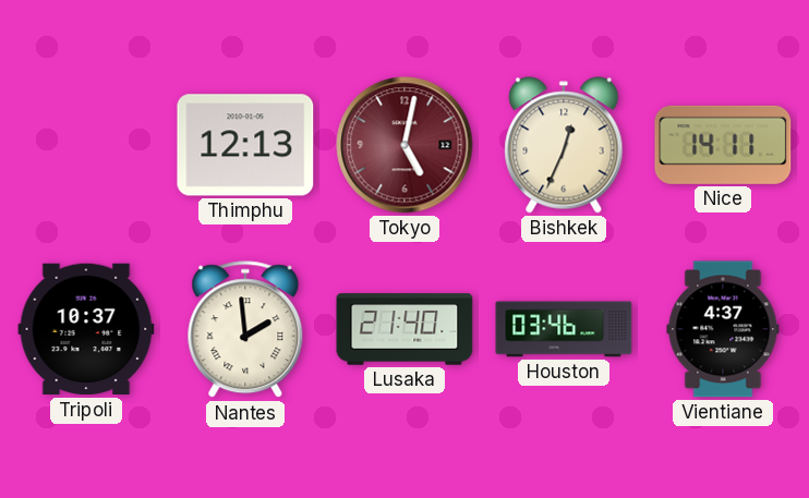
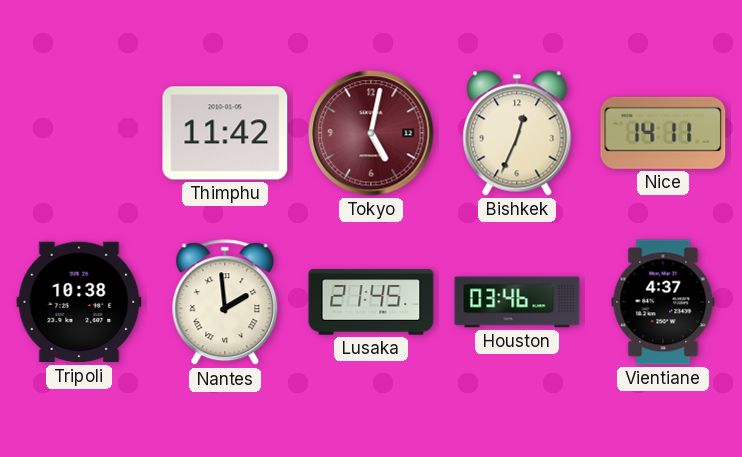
Thimphu: 12:13 -> 11:42
Tripoli: 10:37 -> 10:38
Lusaka: 21:40 -> 21:45
